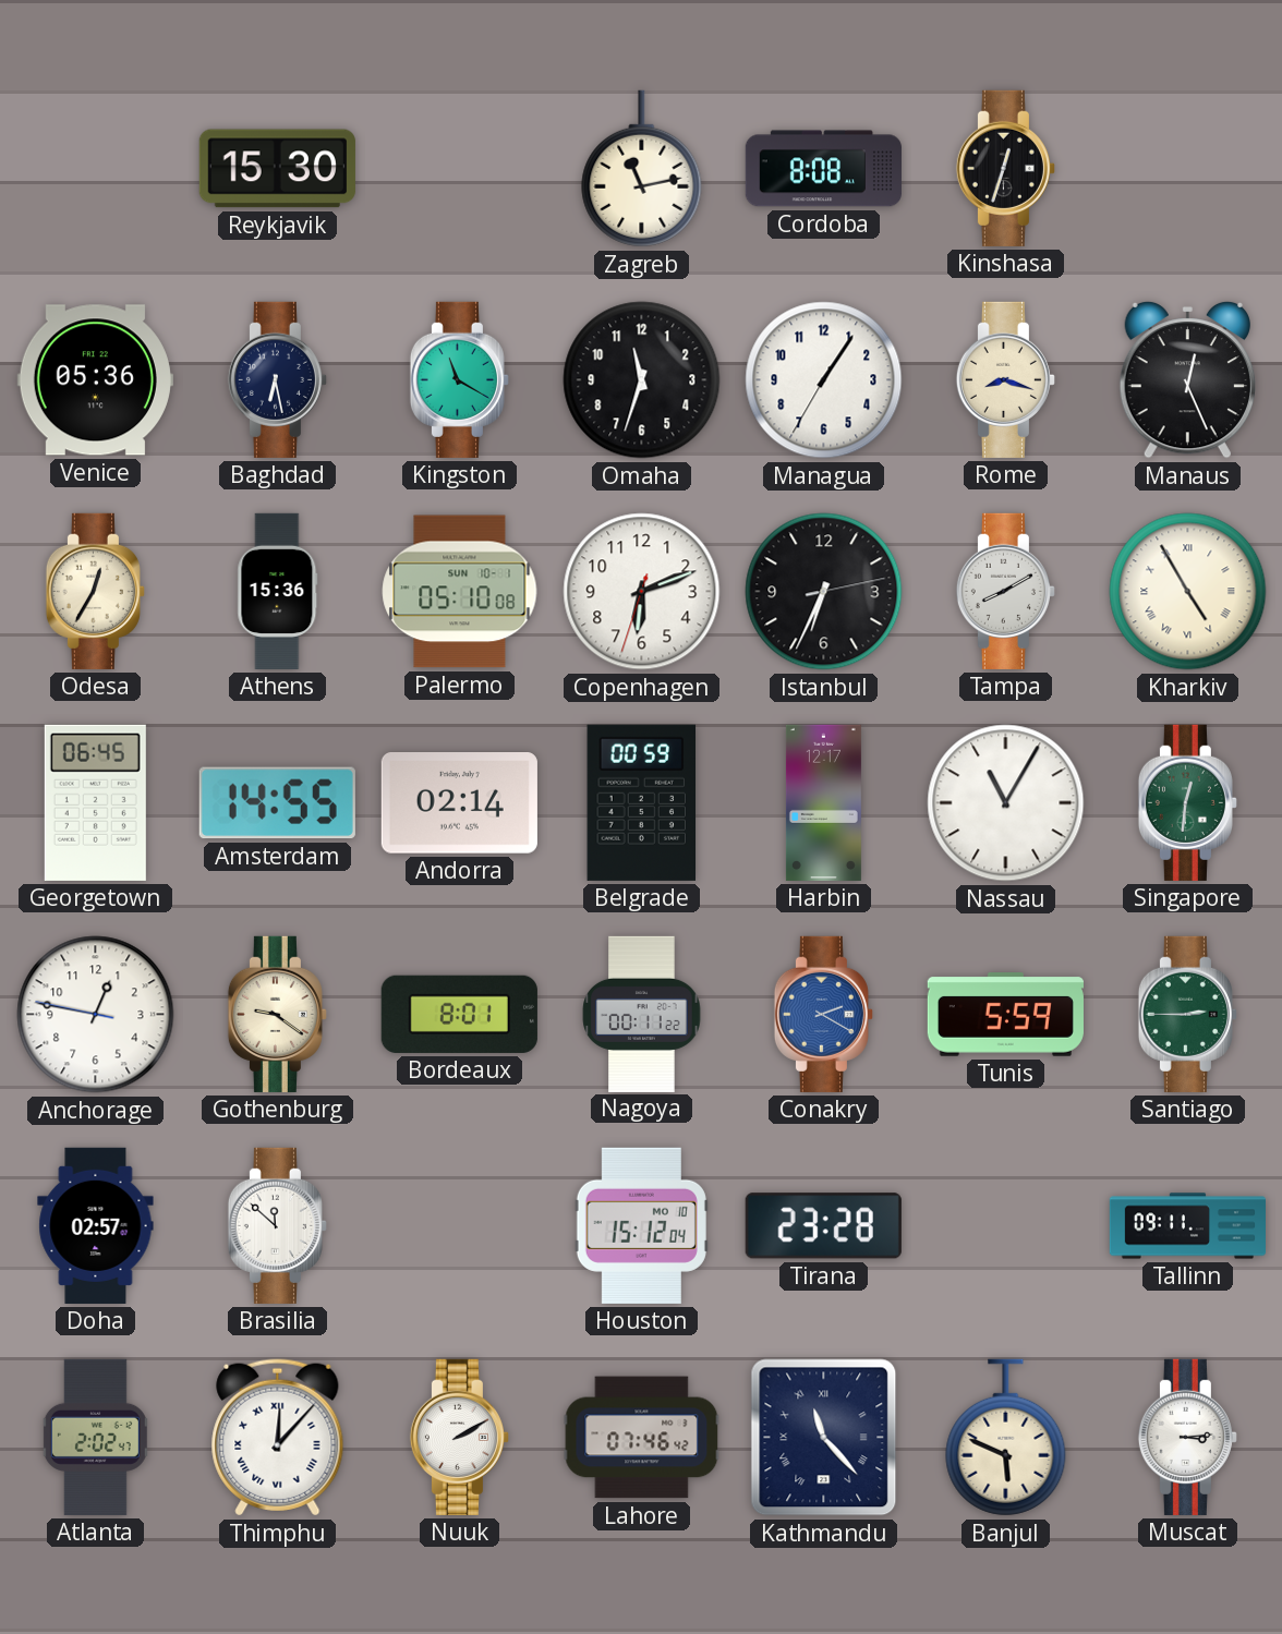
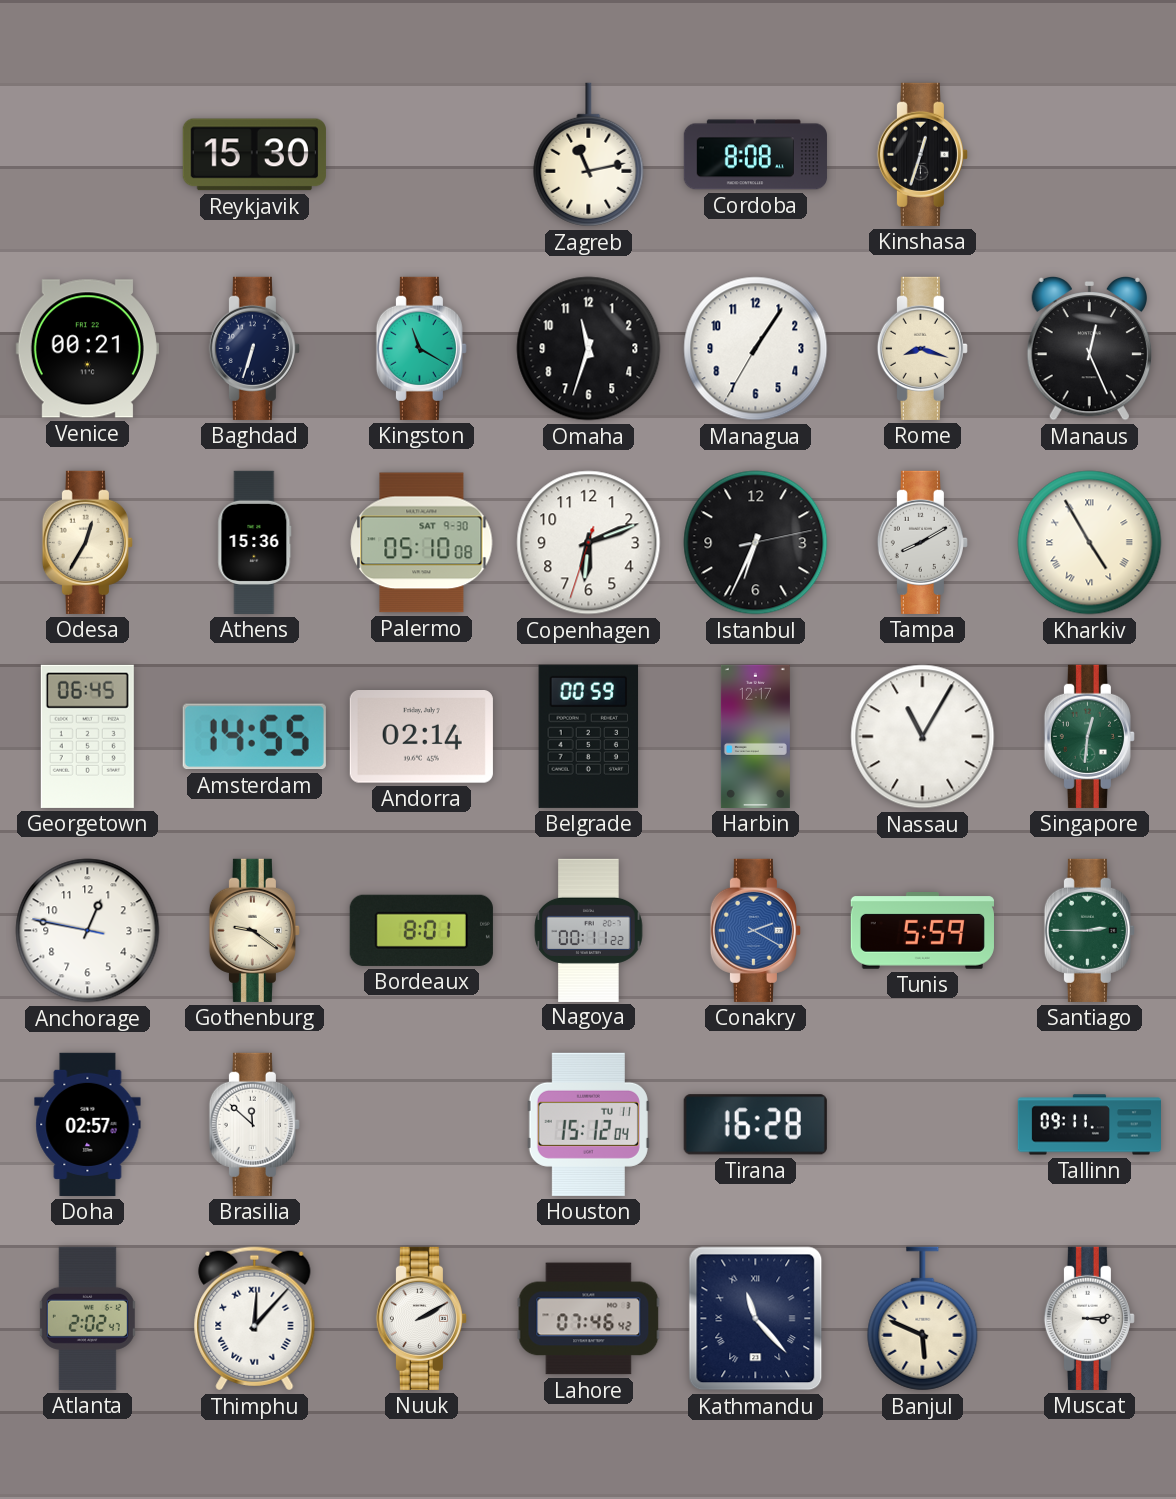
Venice: 05:36 -> 00:21
Baghdad: 6:28 -> 6:33
Palermo date: SUN 10-1 -> SAT 9-30
Houston date: MO 10 -> TU 11
Tirana: 23:28 -> 16:28
